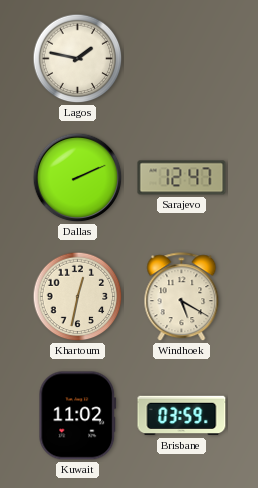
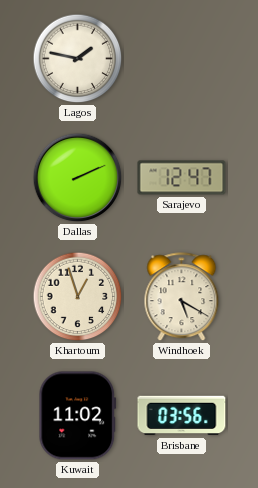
Khartoum: 12:32 -> 12:57
Brisbane: 03:59 -> 03:56
